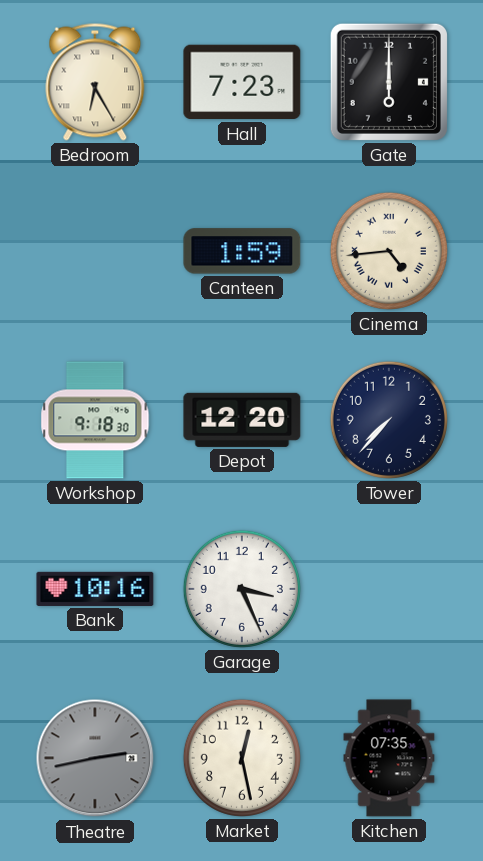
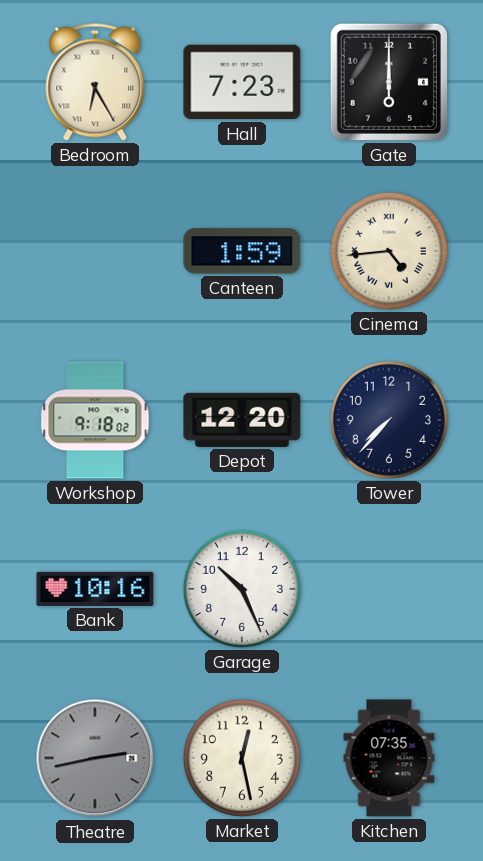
Workshop: 9:18:30 -> 9:18:02
Garage: 3:26 -> 10:26
